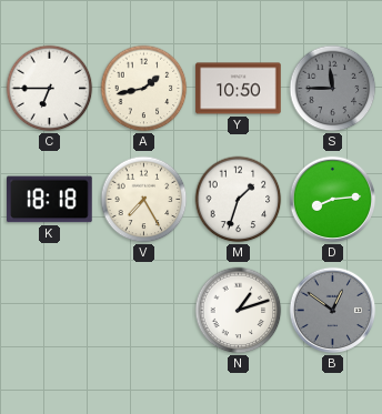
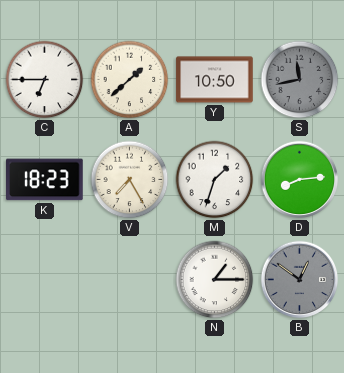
A: 1:43 -> 1:38
S: 11:45 -> 11:43
K: 18:18 -> 18:23
N: 1:12 -> 1:15
